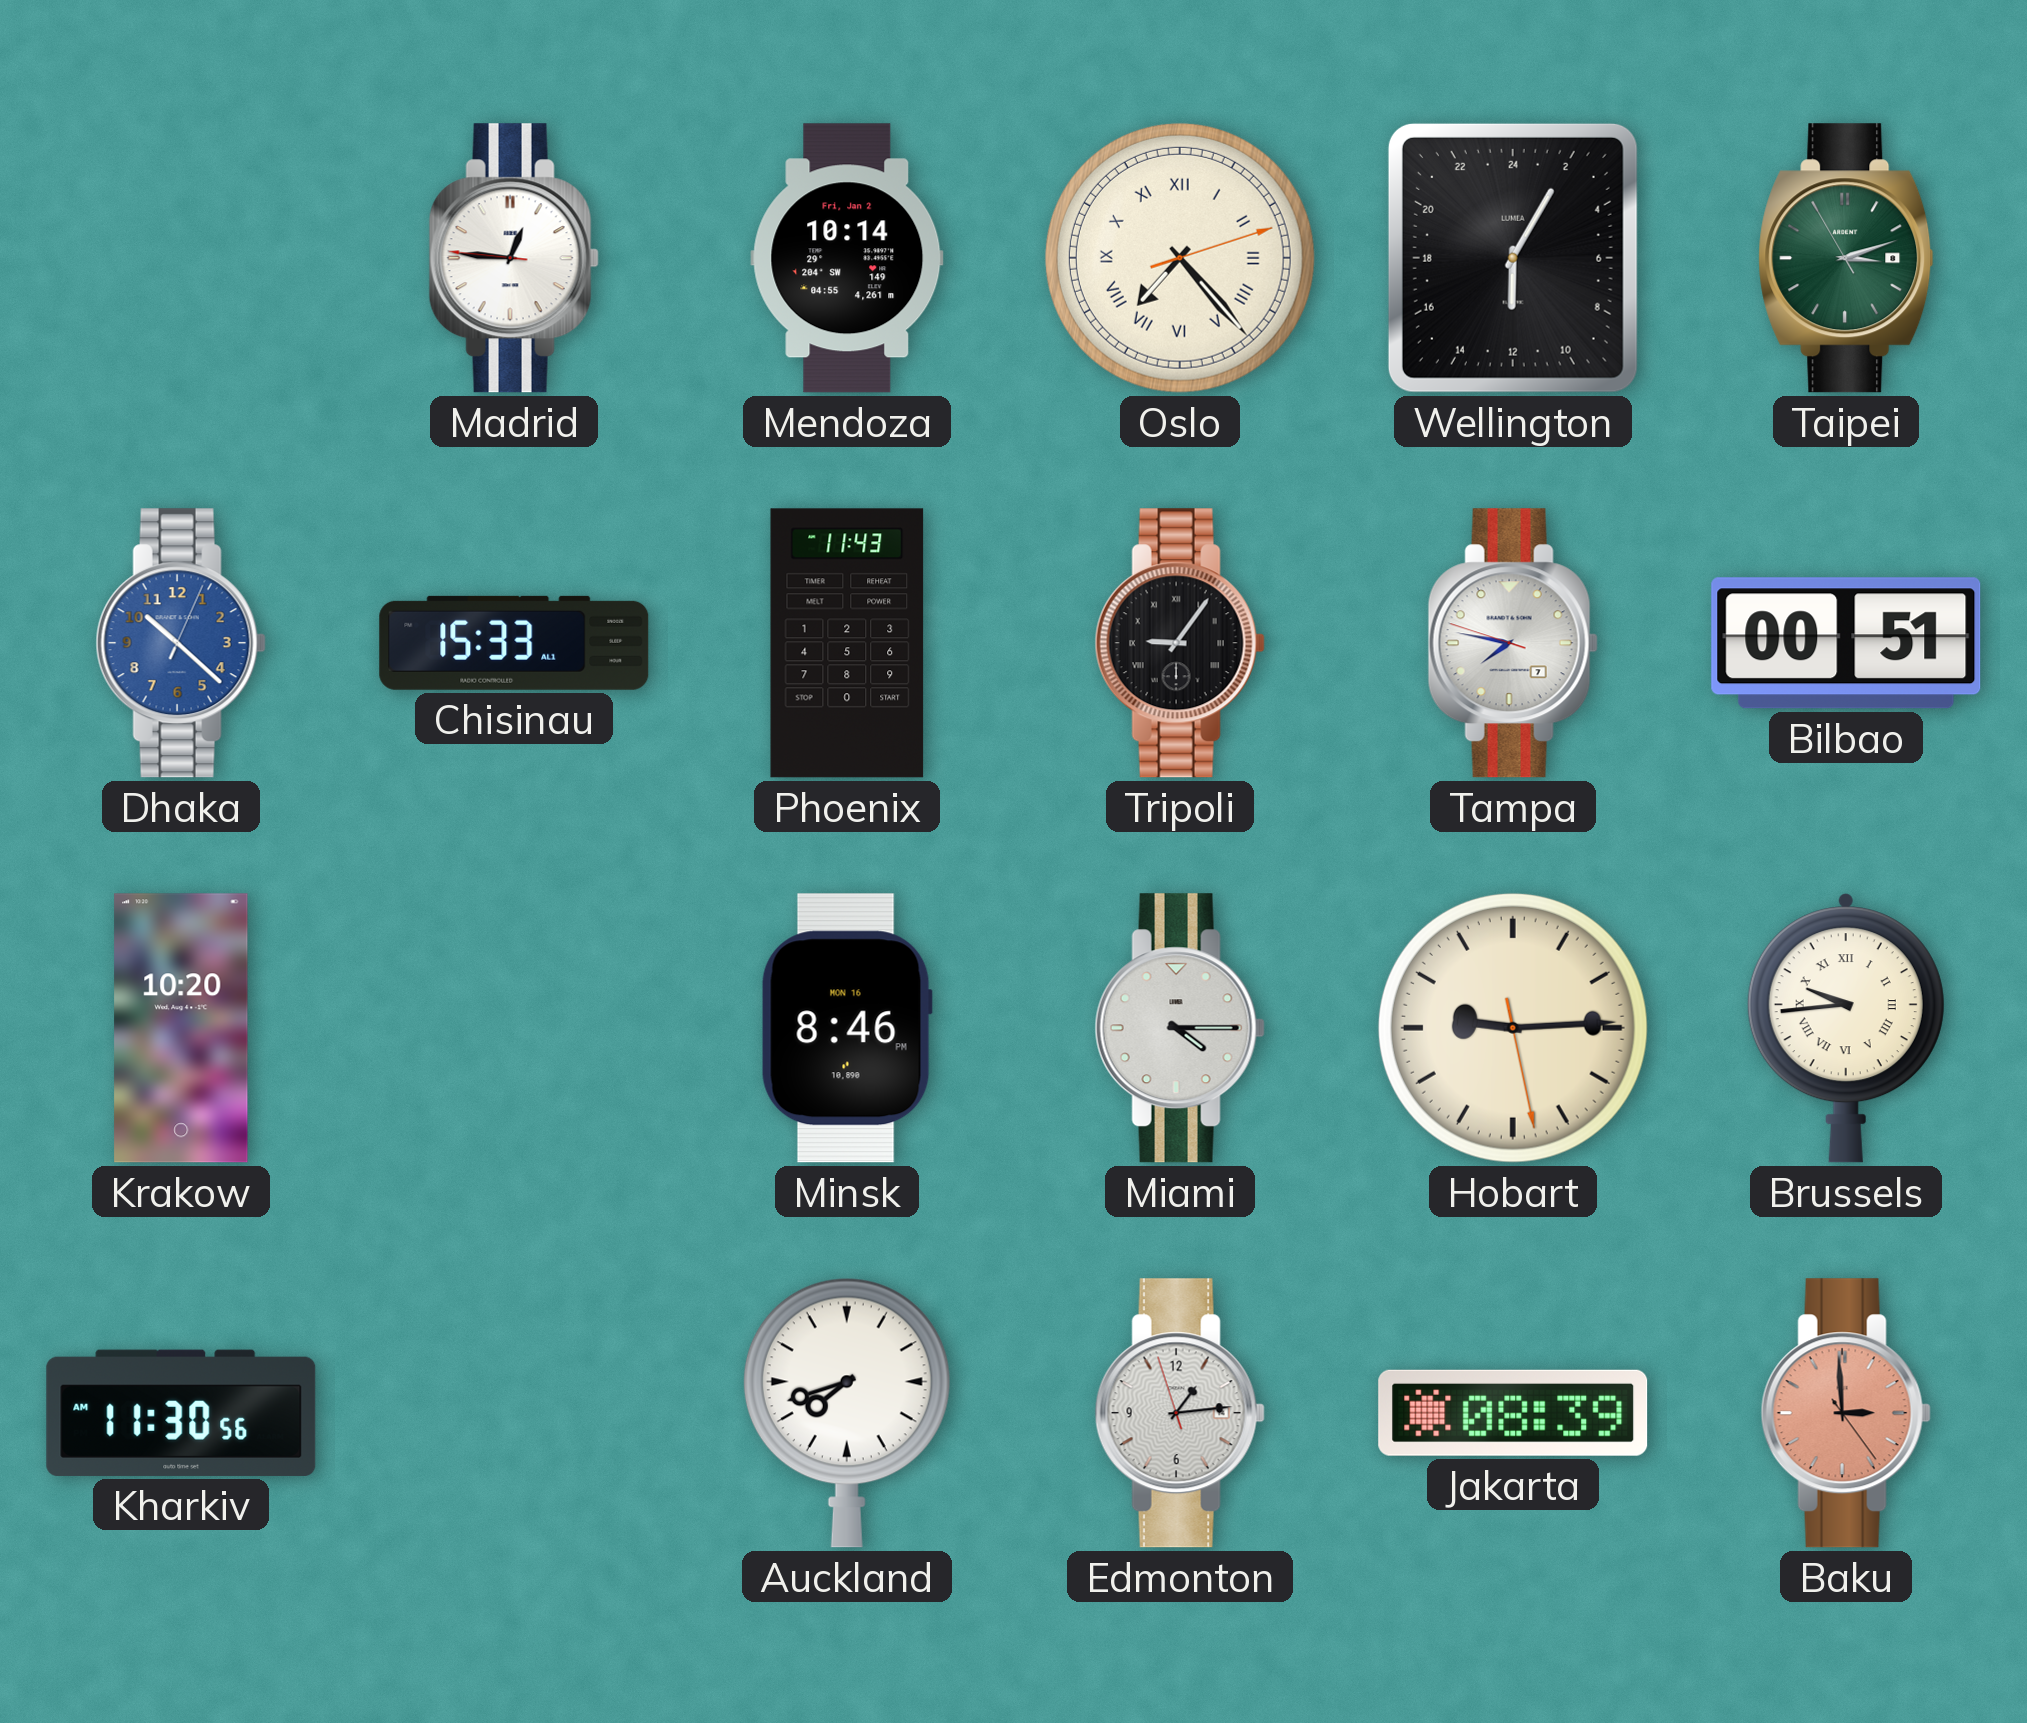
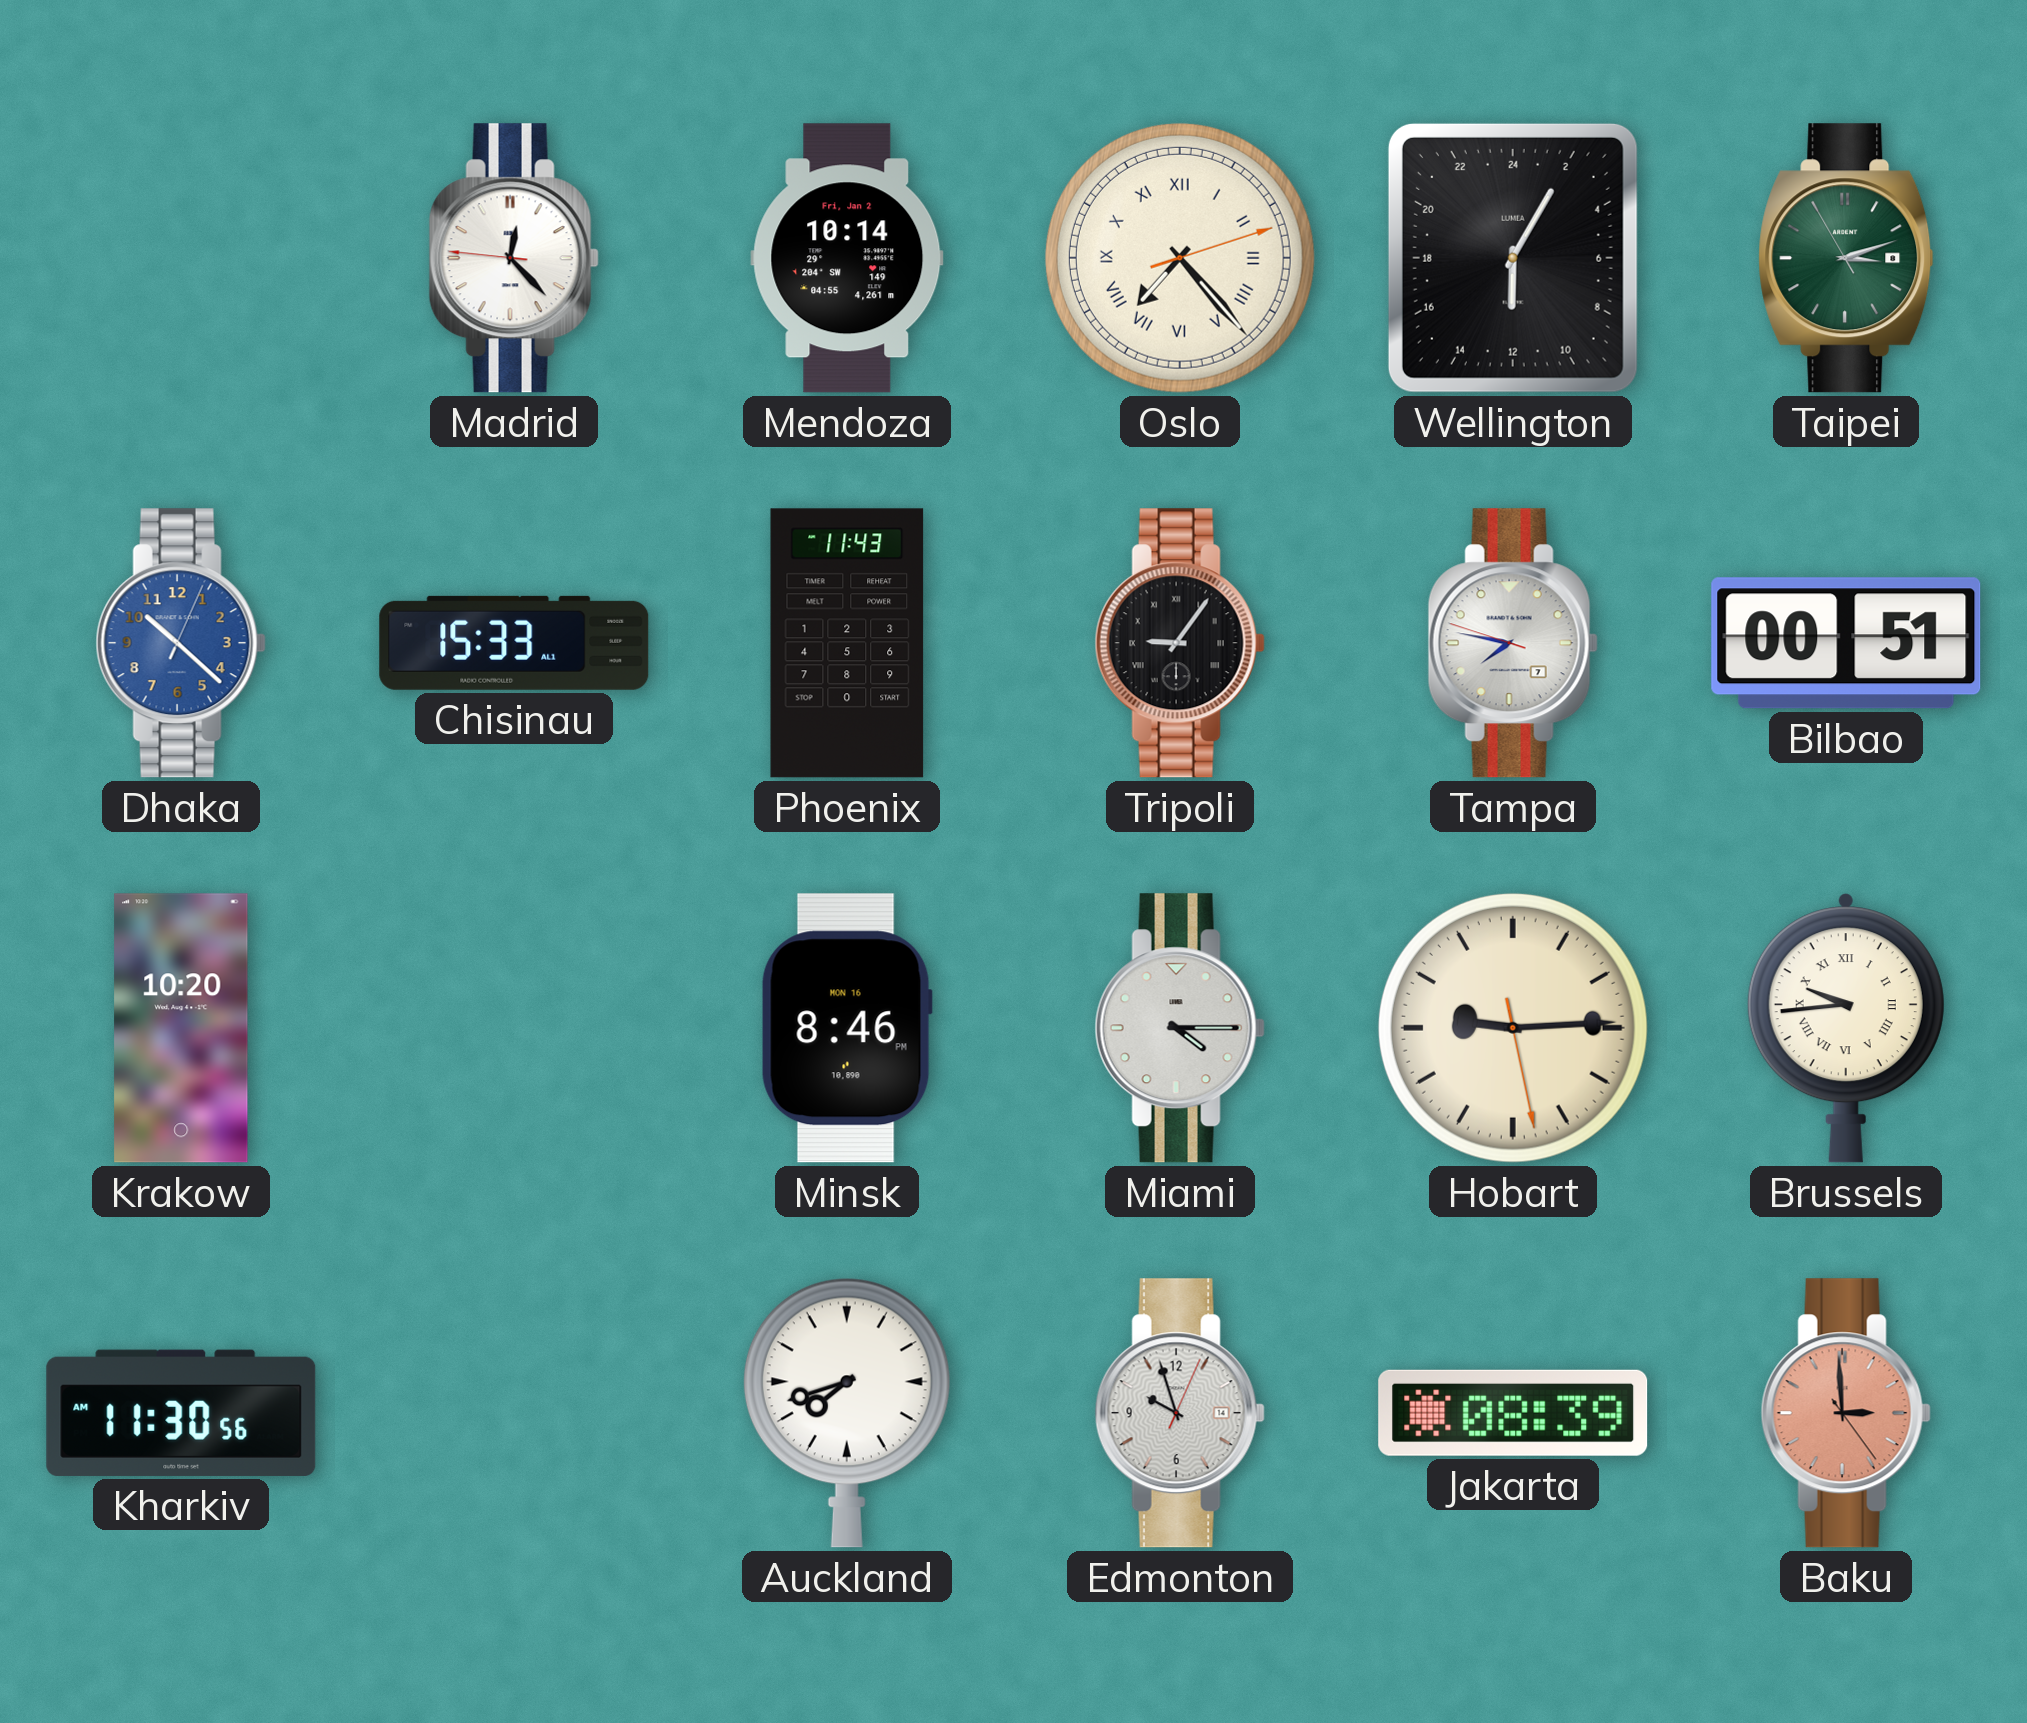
Madrid: 12:45 -> 12:22
Edmonton: 1:13 -> 9:57
